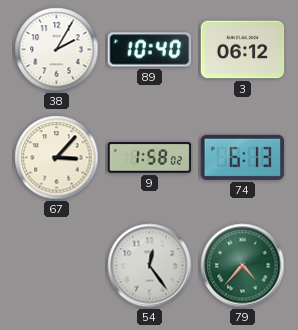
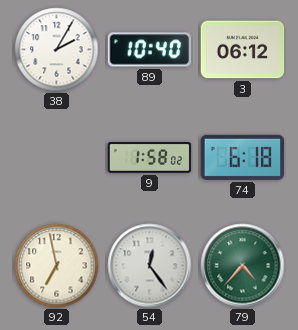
67: 3:07 -> none
74: 6:13 -> 6:18
92: none -> 6:58
